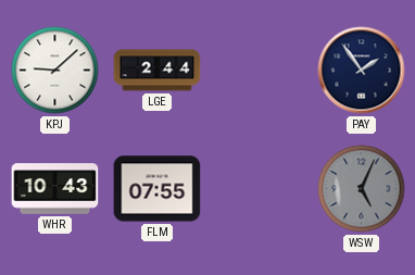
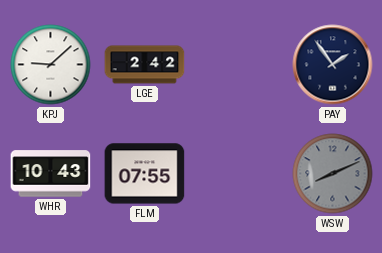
LGE: 2:44 -> 2:42
WSW: 5:04 -> 8:11
